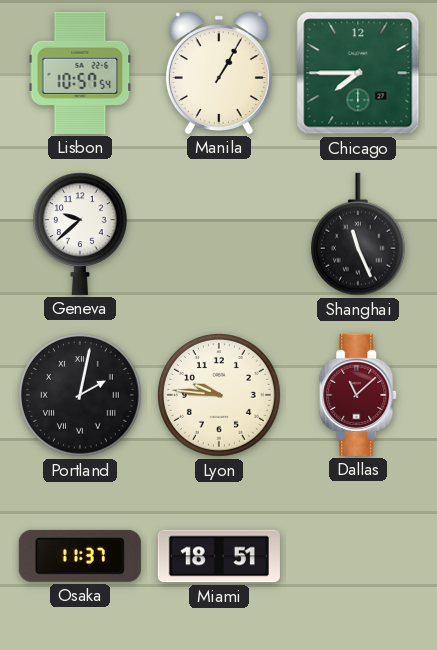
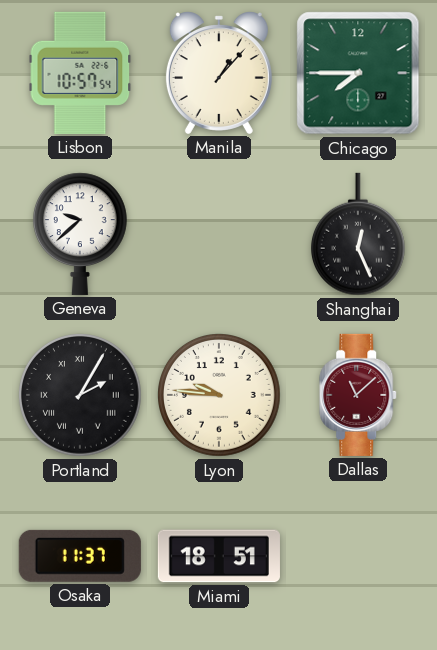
Manila: 1:05 -> 1:07
Shanghai: 11:26 -> 12:26
Portland: 2:02 -> 2:05
